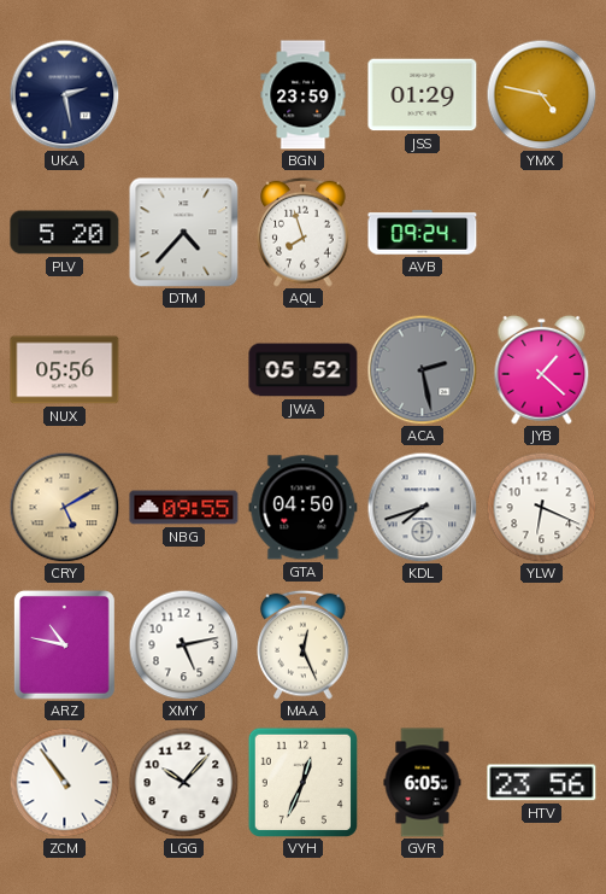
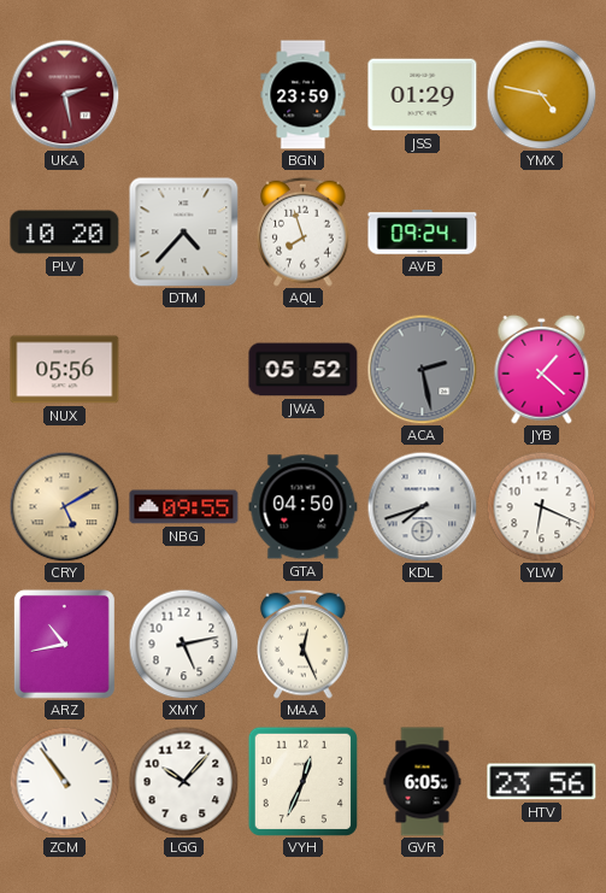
UKA dial: navy -> burgundy
PLV: 5:20 -> 10:20
ARZ: 10:47 -> 10:43
